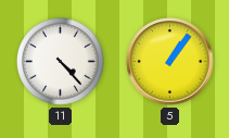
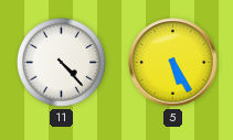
5: 1:06 -> 5:25
